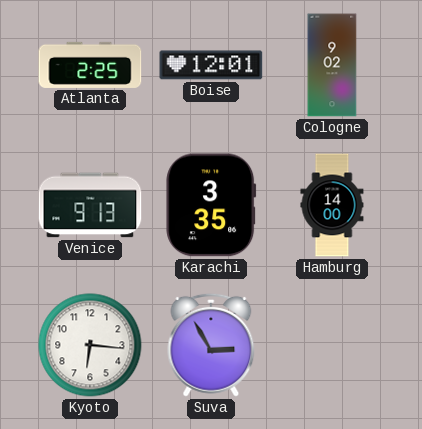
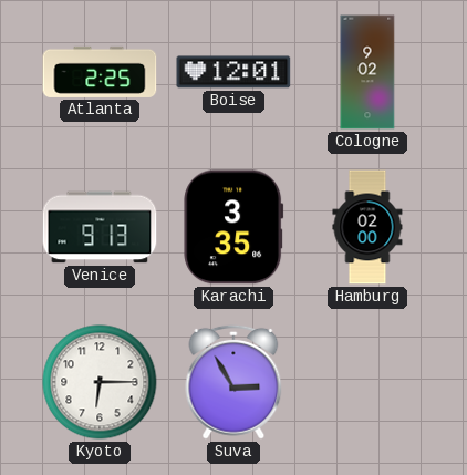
Hamburg: 14:00 -> 02:00
Kyoto: 6:16 -> 6:15
